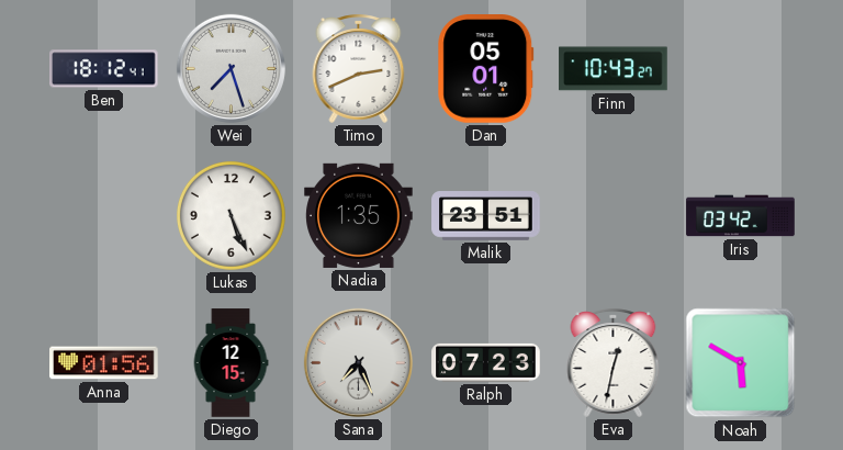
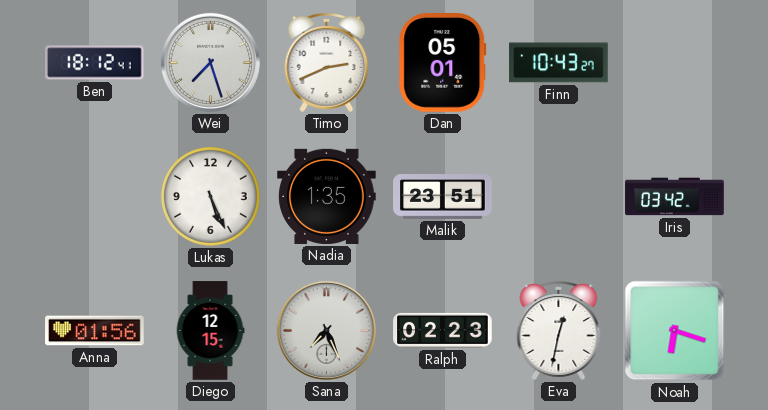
Ralph: 07:23 -> 02:23
Noah: 5:50 -> 6:18
